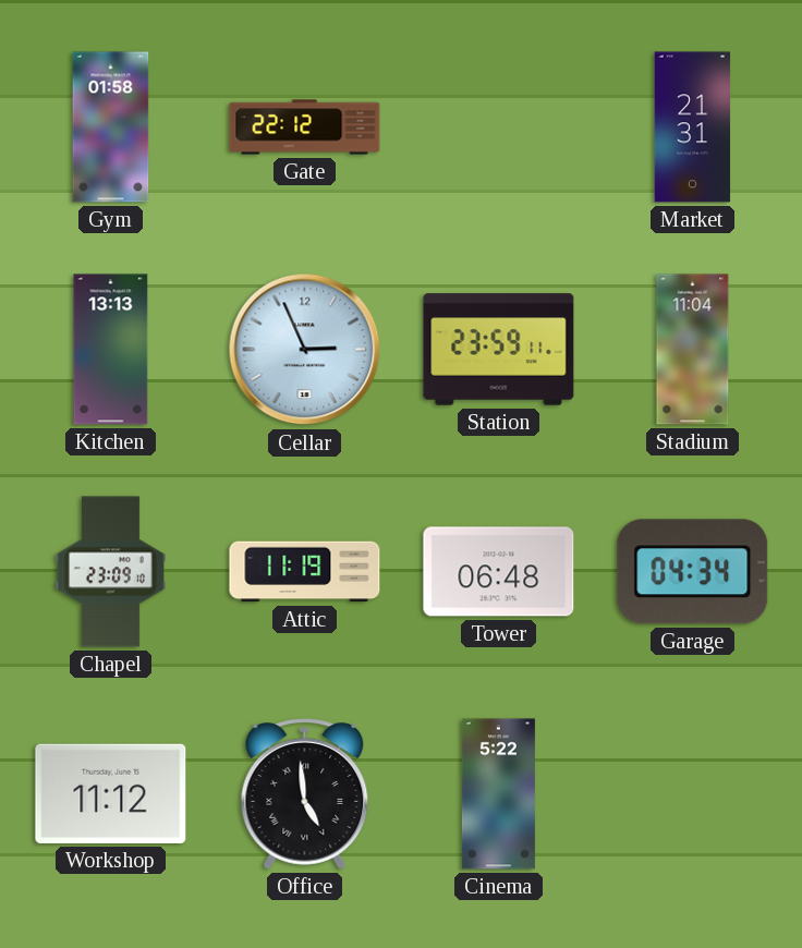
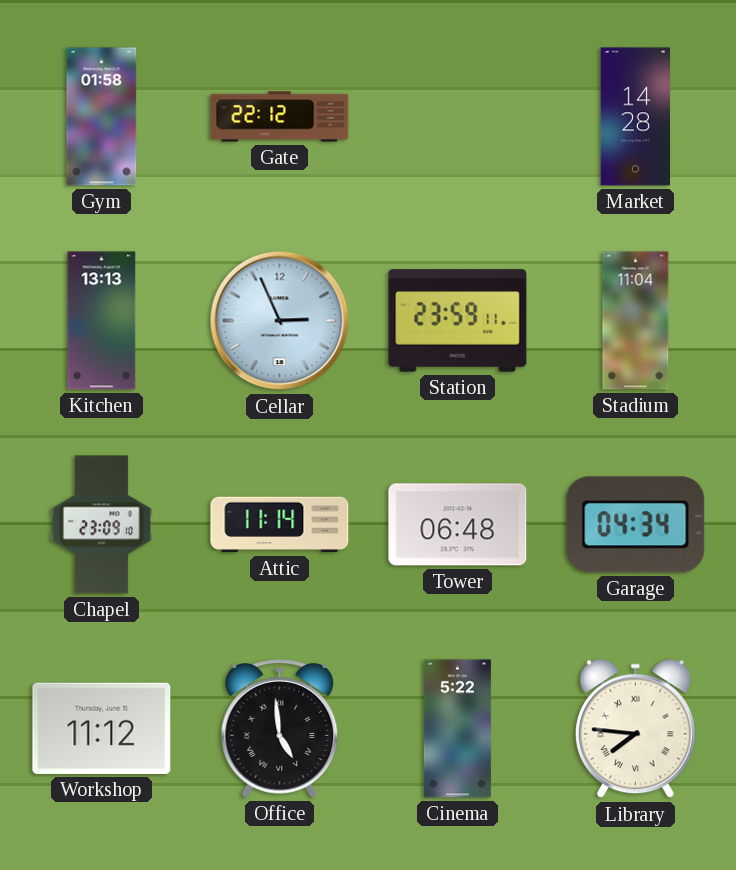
Market: 21:31 -> 14:28
Attic: 11:19 -> 11:14
Library: none -> 7:46
